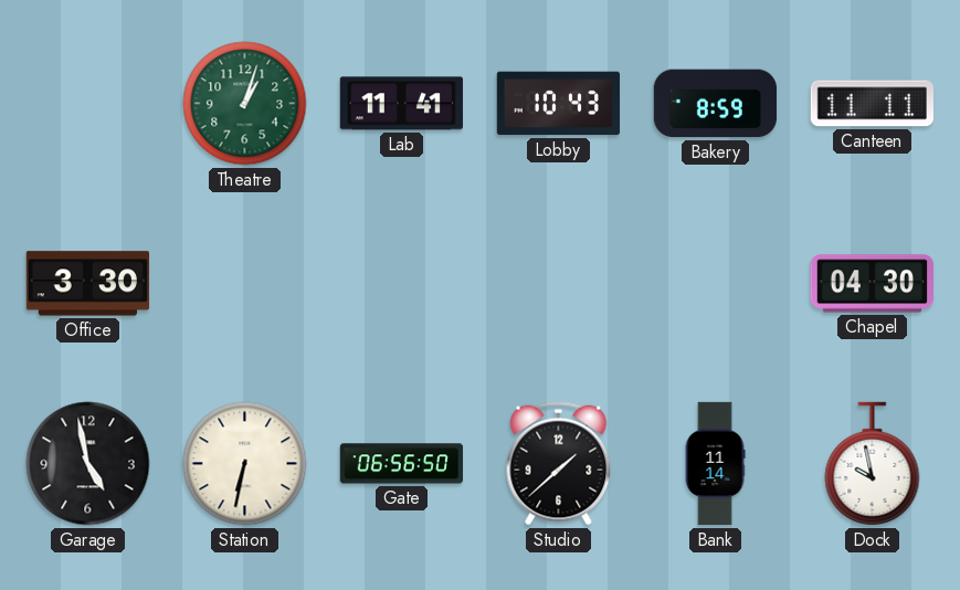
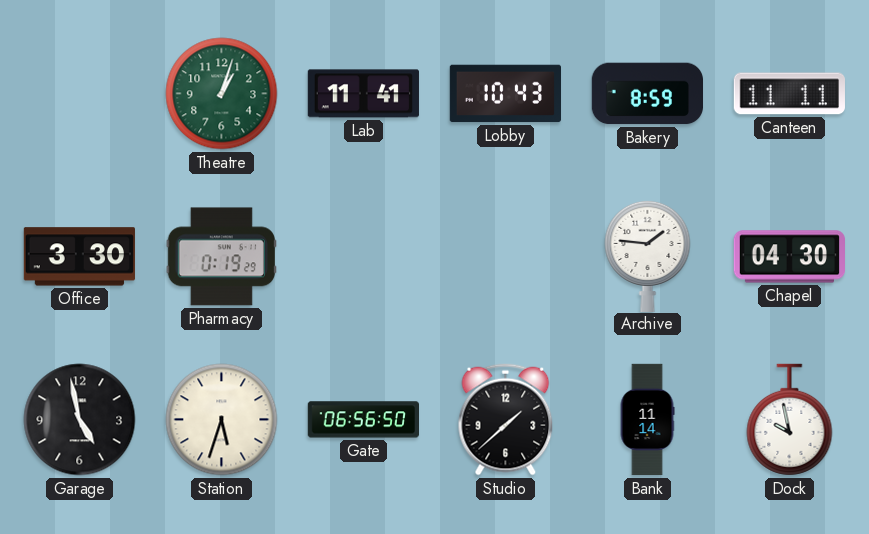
Pharmacy: none -> 0:19
Archive: none -> 1:46
Station: 6:32 -> 5:33
